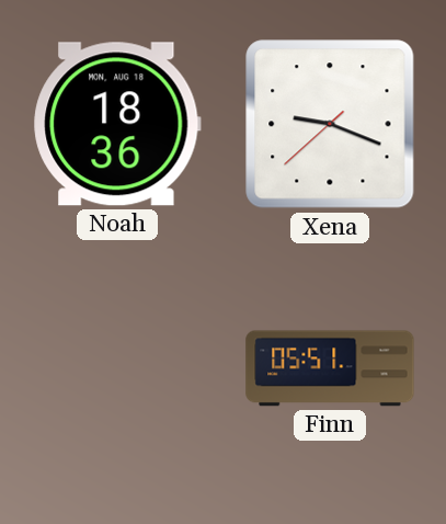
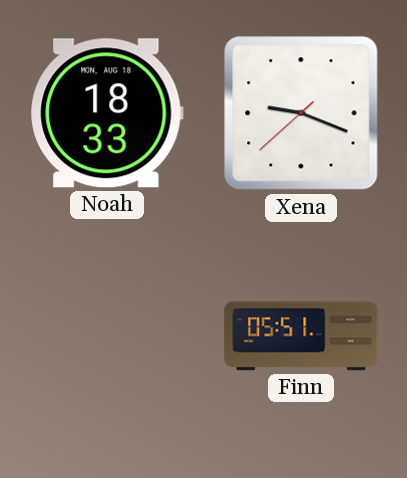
Noah: 18:36 -> 18:33
